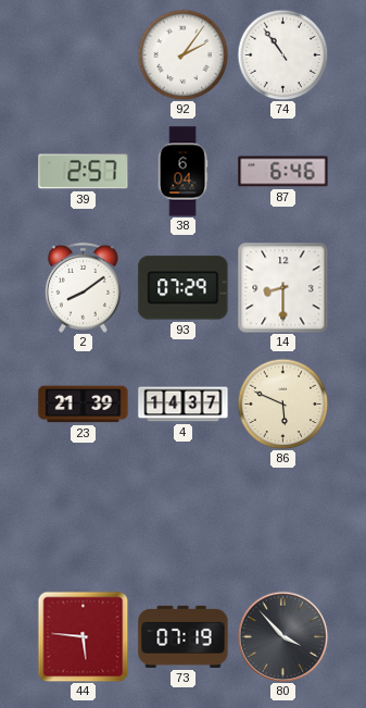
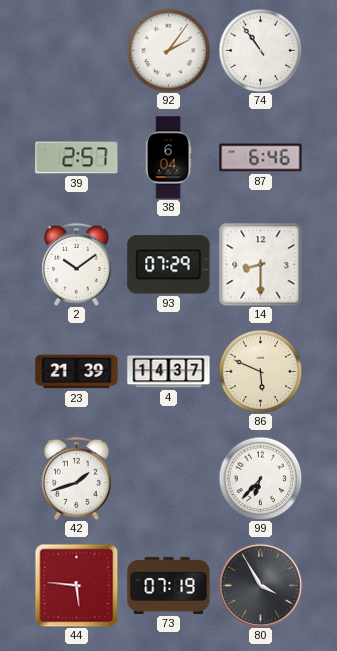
2: 8:09 -> 10:09
42: none -> 1:42
99: none -> 6:37
80: 3:53 -> 3:55
